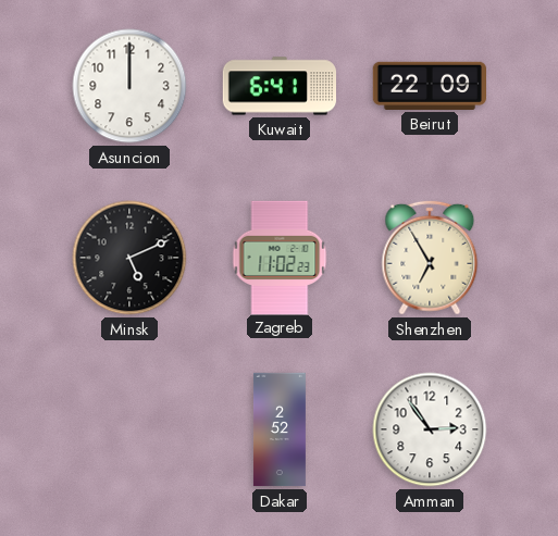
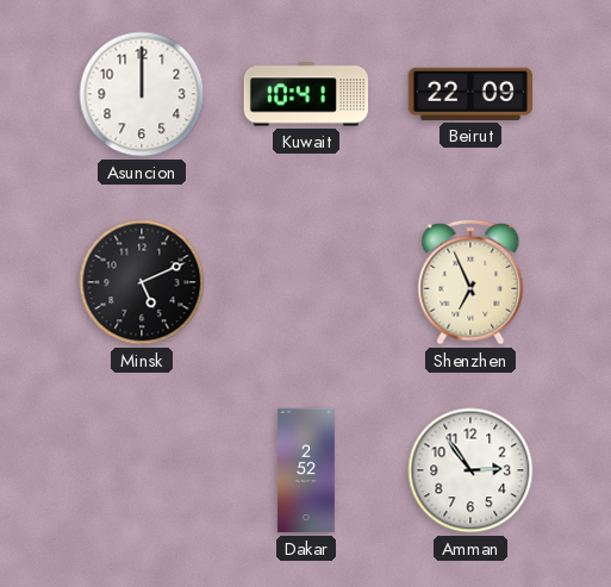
Kuwait: 6:41 -> 10:41
Zagreb: 11:02 -> none
Shenzhen: 6:55 -> 6:56
